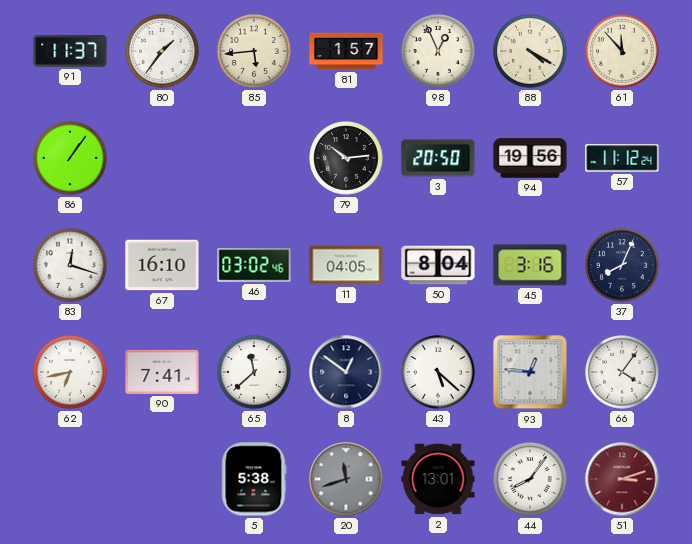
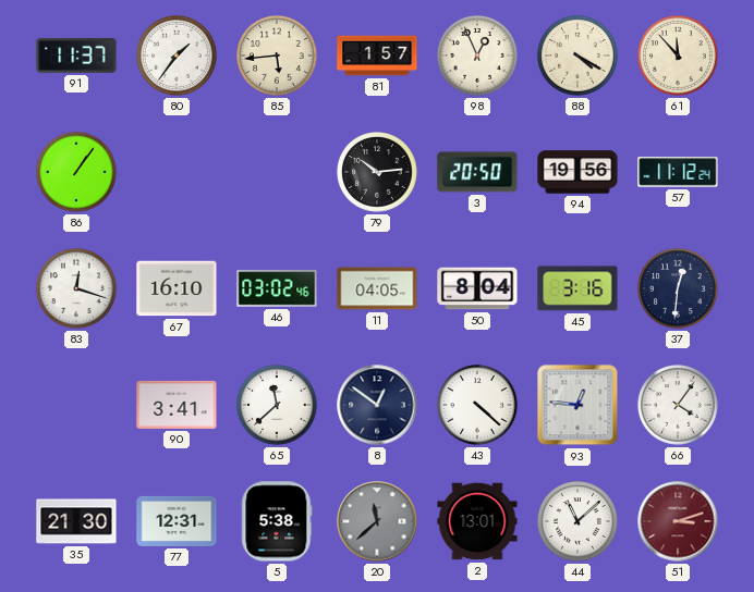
37: 8:04 -> 12:31
62: 6:43 -> none
90: 7:41 -> 3:41
43: 5:22 -> 4:22
35: none -> 21:30
77: none -> 12:31
20: 11:42 -> 11:38
44: 8:06 -> 11:08
